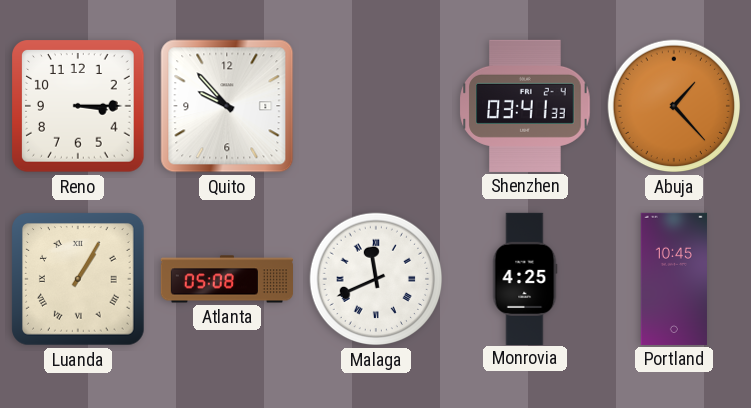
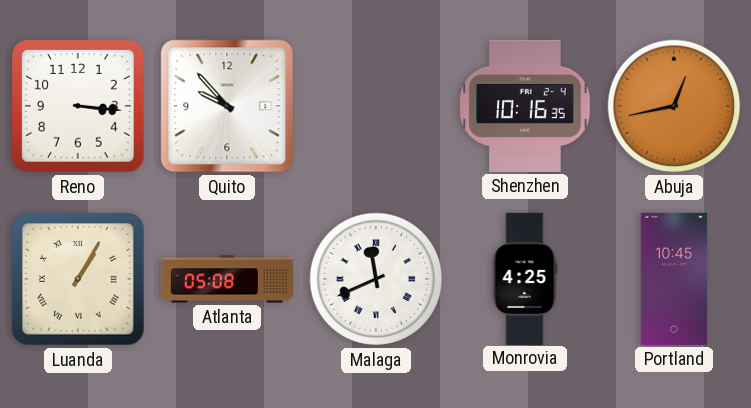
Reno: 3:15 -> 3:16
Shenzhen: 03:41 -> 10:16
Abuja: 1:23 -> 12:43
